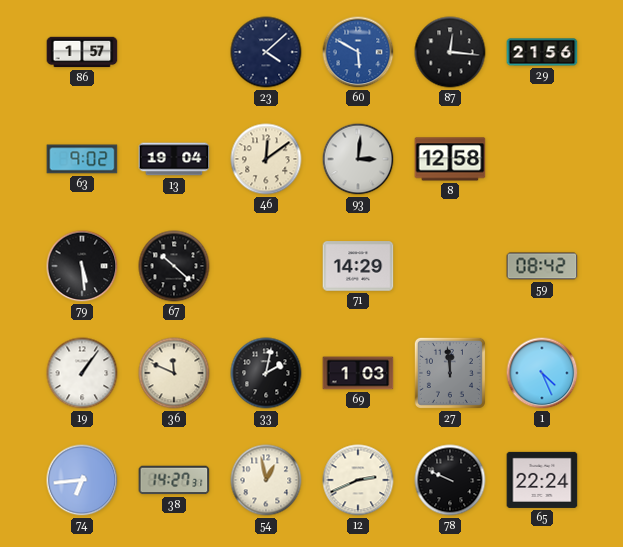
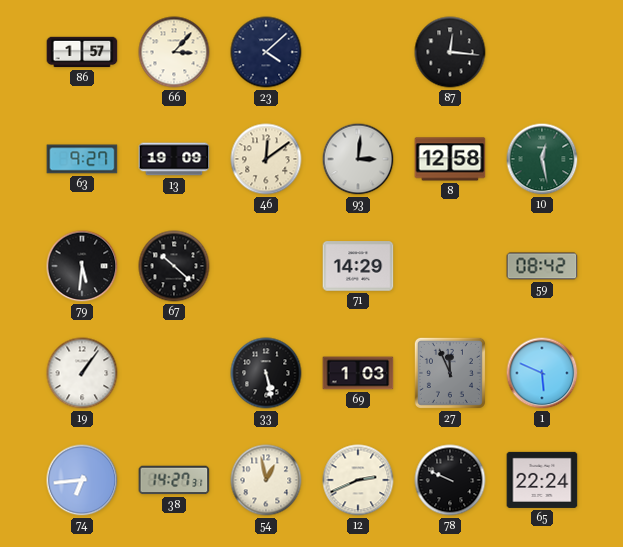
66: none -> 3:07
60: 5:50 -> none
29: 21:56 -> none
63: 9:02 -> 9:27
13: 19:04 -> 19:09
10: none -> 12:28
79: 5:29 -> 5:31
36: 11:49 -> none
33: 2:02 -> 5:28
27: 11:59 -> 11:56
1: 4:26 -> 5:49
